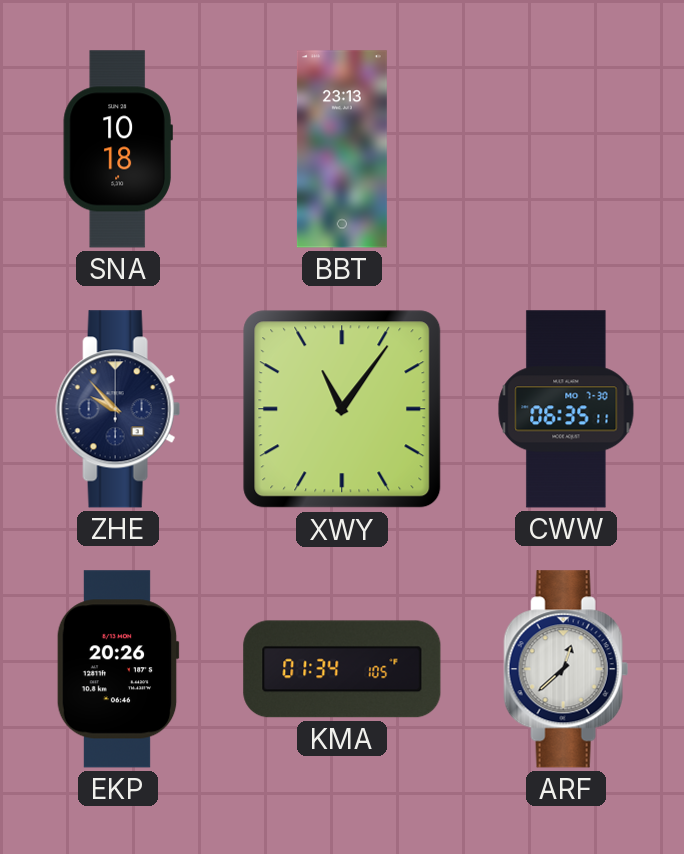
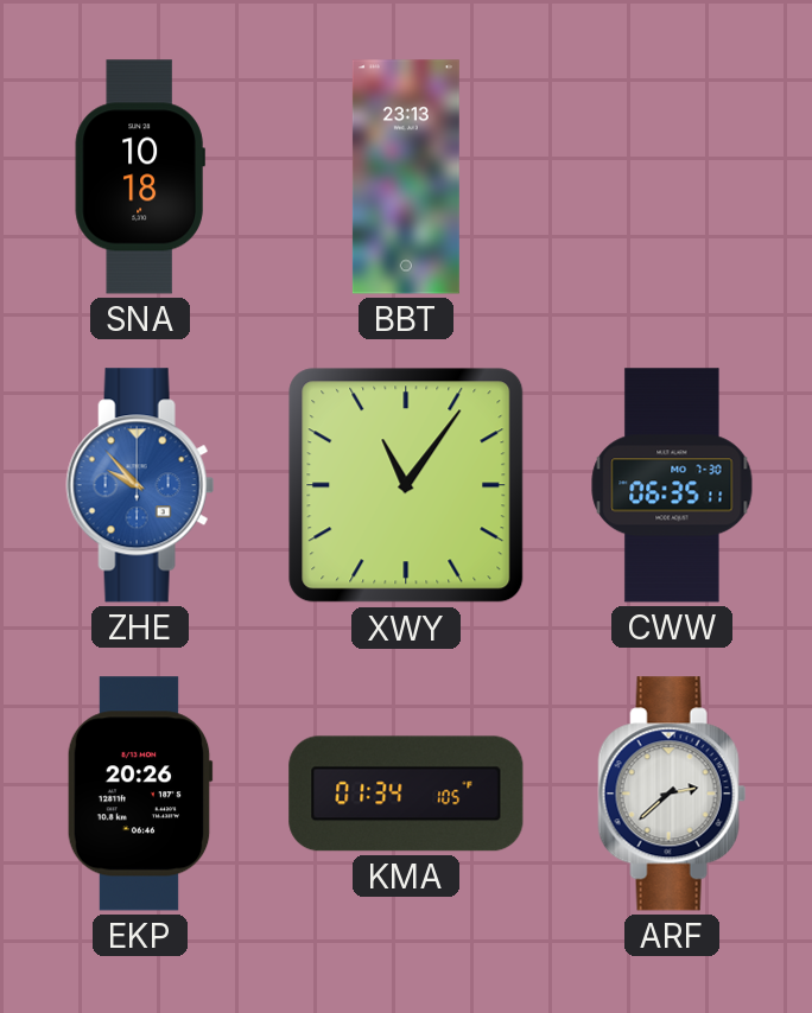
ZHE dial: navy -> blue
ARF: 12:38 -> 2:38
